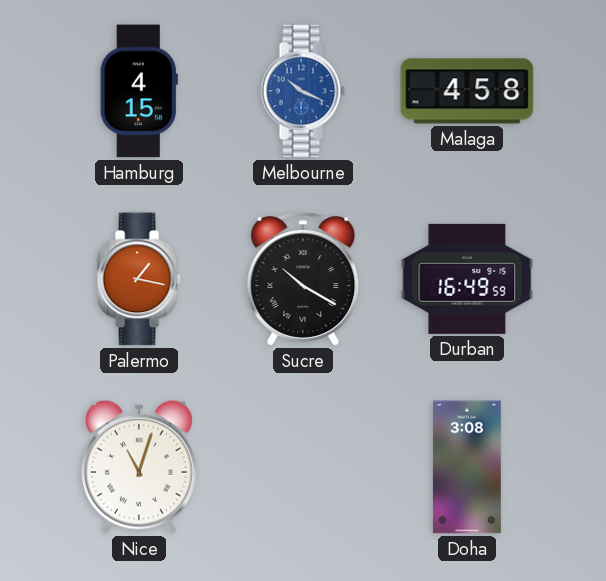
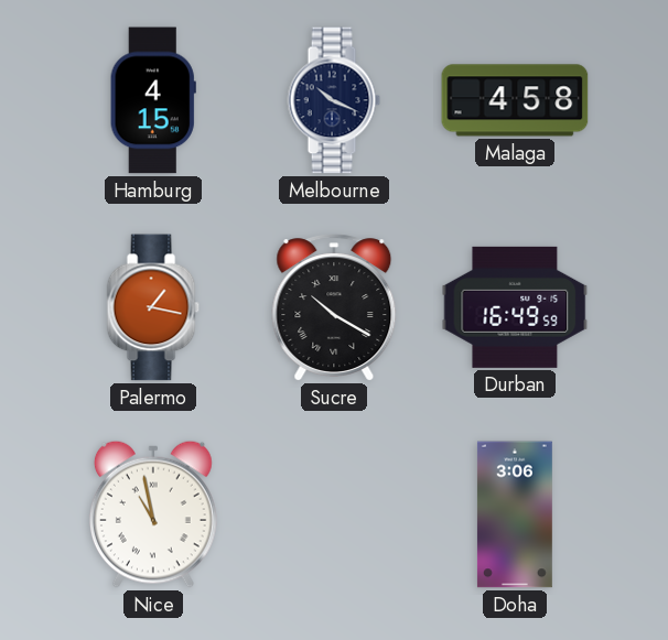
Melbourne dial: blue -> navy
Nice: 11:03 -> 10:58
Doha: 3:08 -> 3:06
